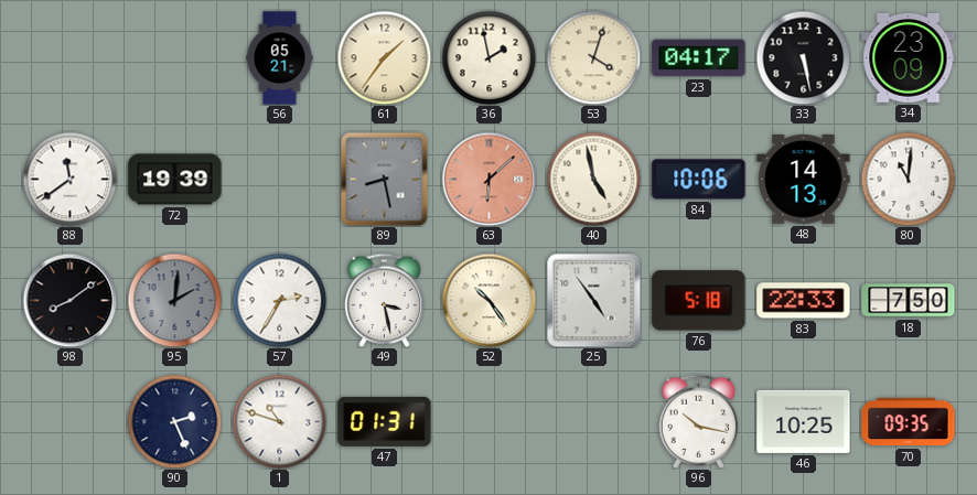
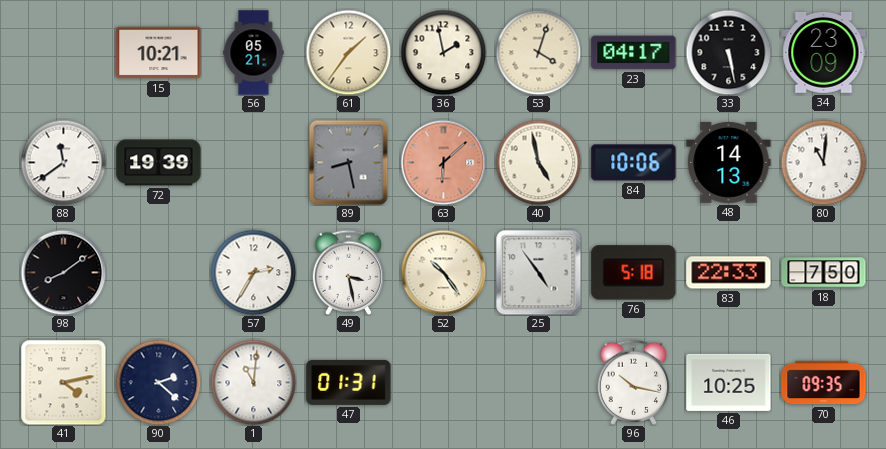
15: none -> 10:21
95: 2:01 -> none
41: none -> 4:13
90: 2:26 -> 2:22
1: 10:48 -> 11:01
